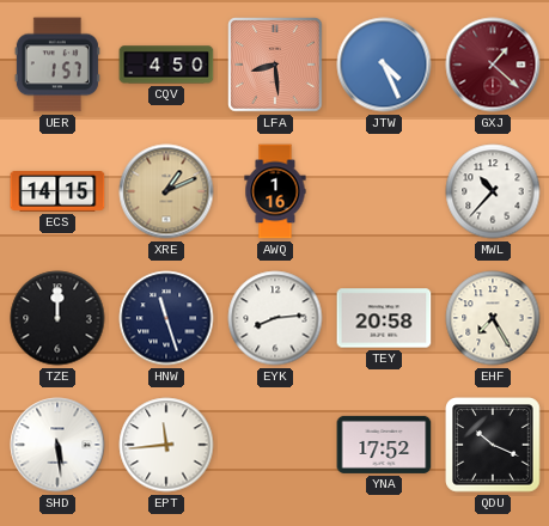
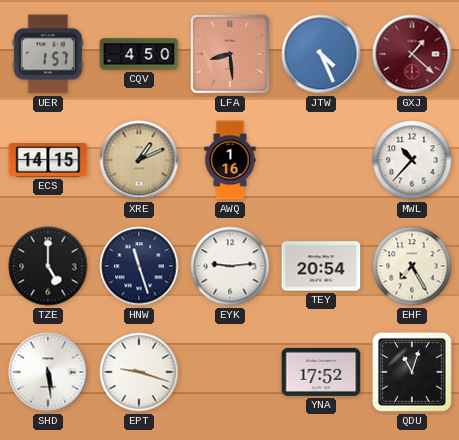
TZE: 12:00 -> 5:00
EYK: 8:14 -> 9:14
TEY: 20:58 -> 20:54
EPT: 11:44 -> 9:18
QDU: 10:19 -> 11:03
